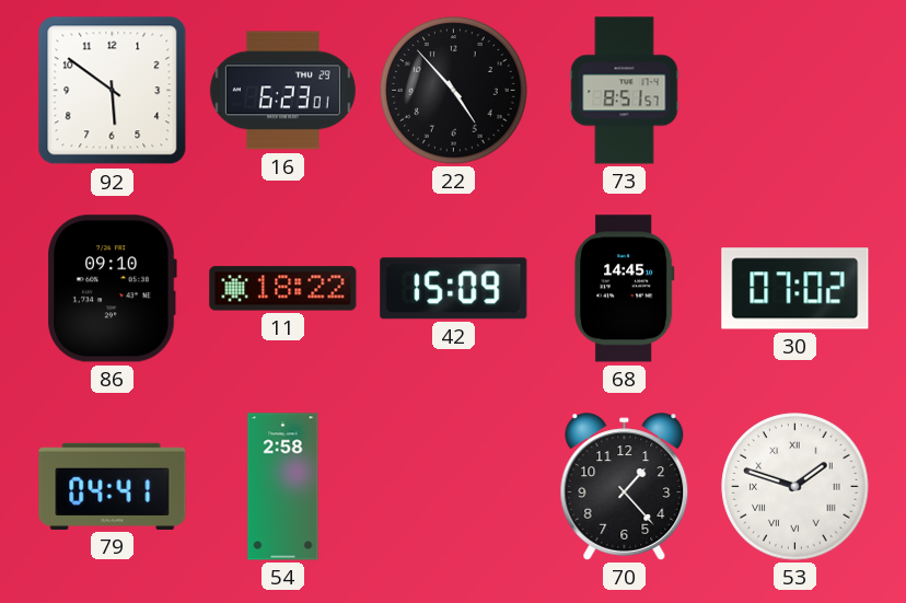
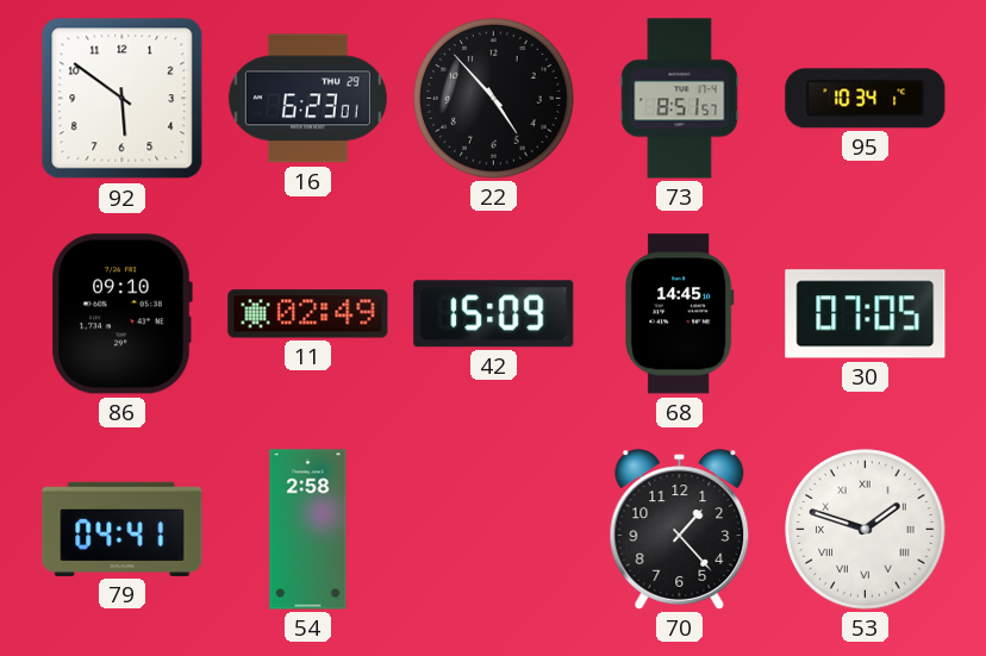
95: none -> 10:34
11: 18:22 -> 02:49
30: 07:02 -> 07:05
